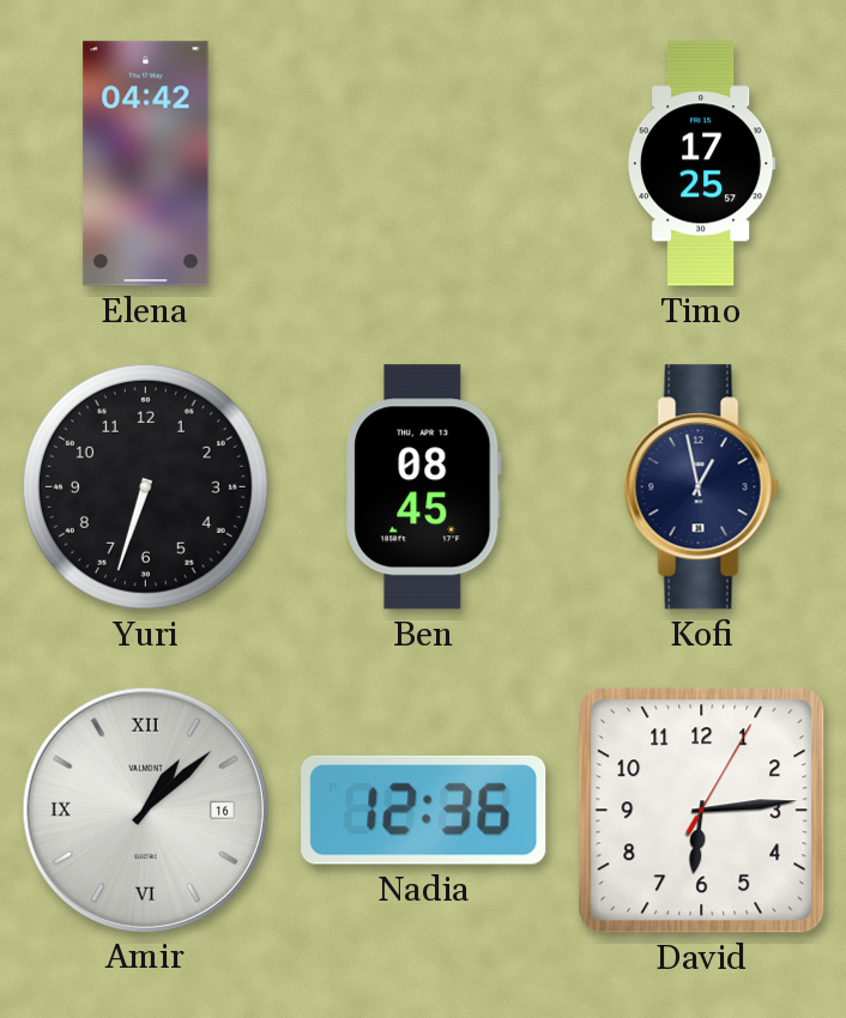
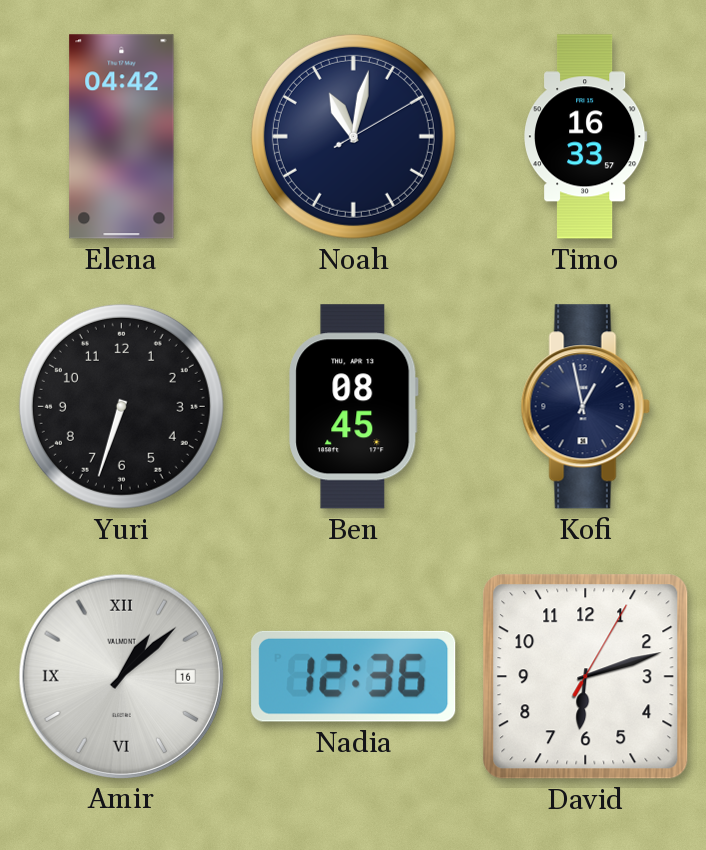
Noah: none -> 11:02
Timo: 17:25 -> 16:33
David: 6:14 -> 6:12
